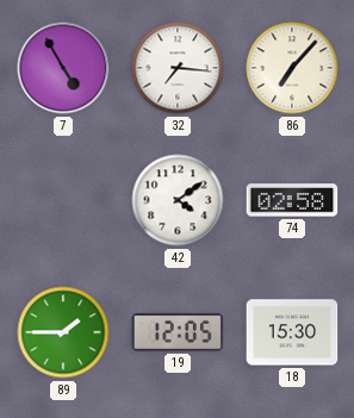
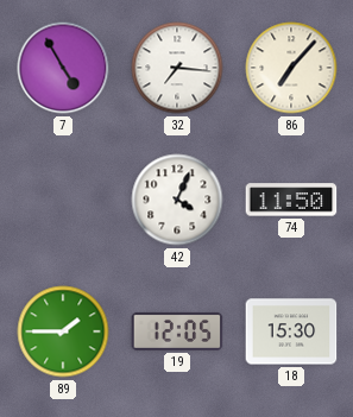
42: 4:09 -> 4:04
74: 02:58 -> 11:50
